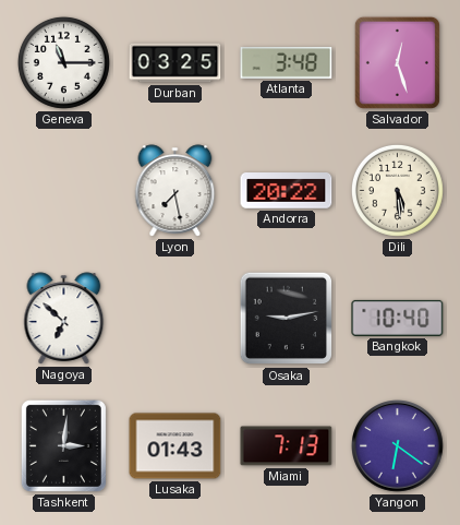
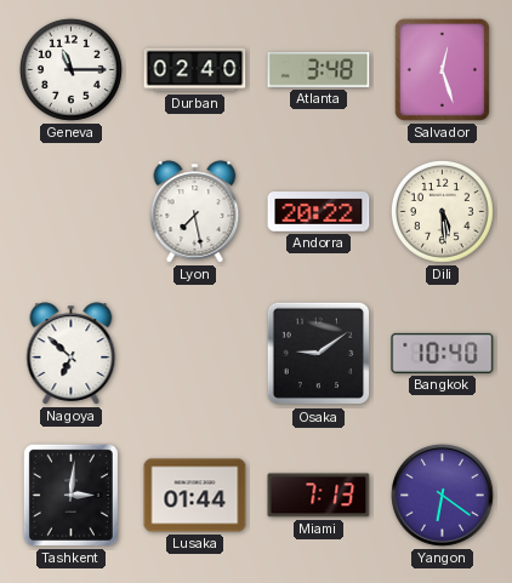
Durban: 03:25 -> 02:40
Osaka: 9:13 -> 9:09
Lusaka: 01:43 -> 01:44
